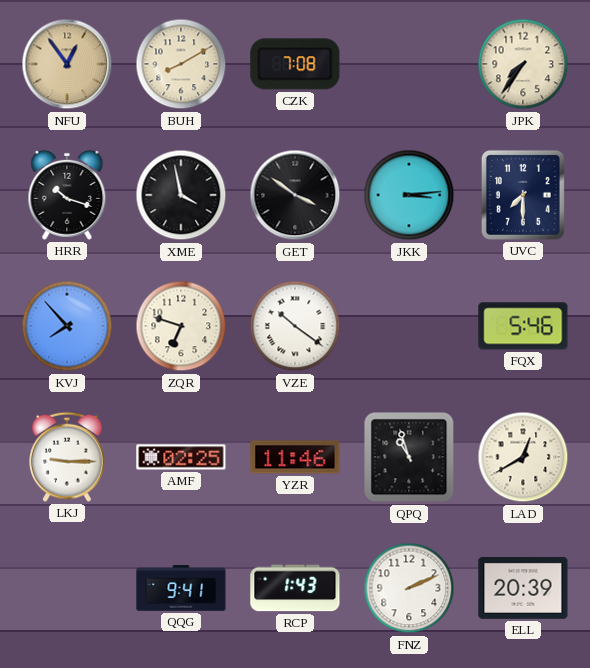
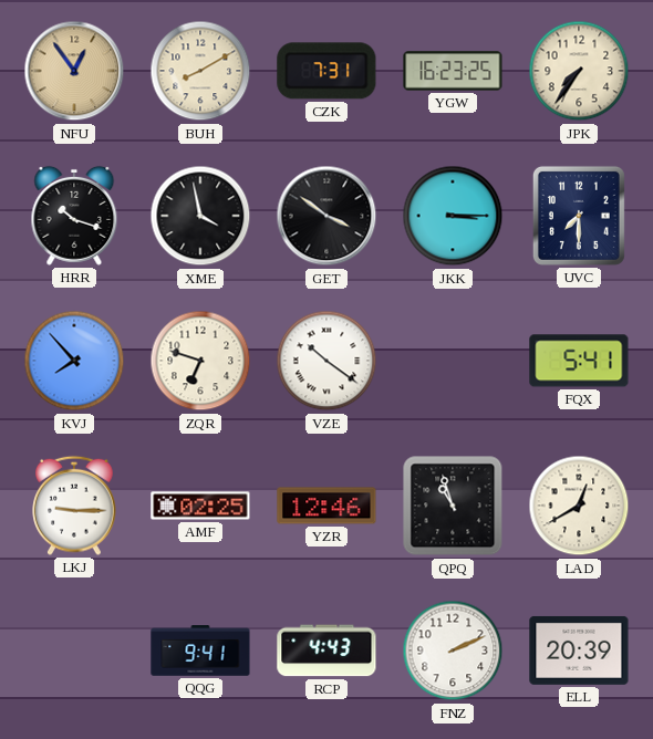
CZK: 7:08 -> 7:31
YGW: none -> 16:23
JKK: 3:14 -> 3:15
FQX: 5:46 -> 5:41
YZR: 11:46 -> 12:46
RCP: 1:43 -> 4:43
